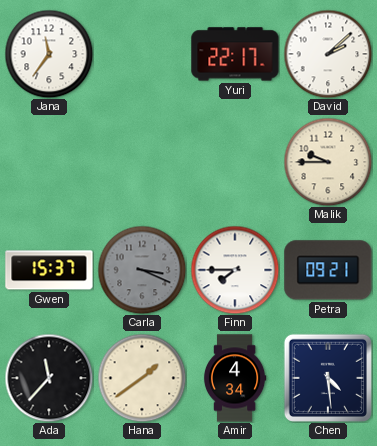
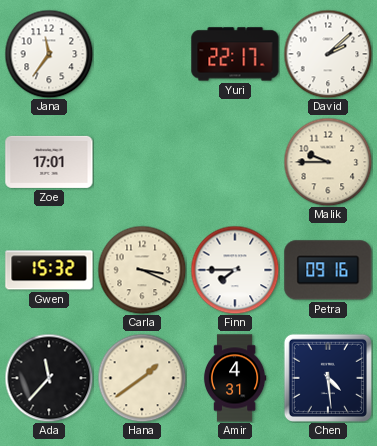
Zoe: none -> 17:01
Gwen: 15:37 -> 15:32
Carla dial: grey -> cream
Petra: 09:21 -> 09:16
Amir: 4:34 -> 4:31
